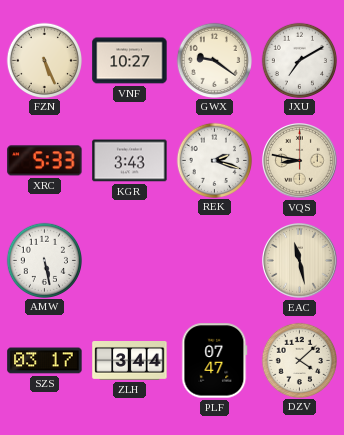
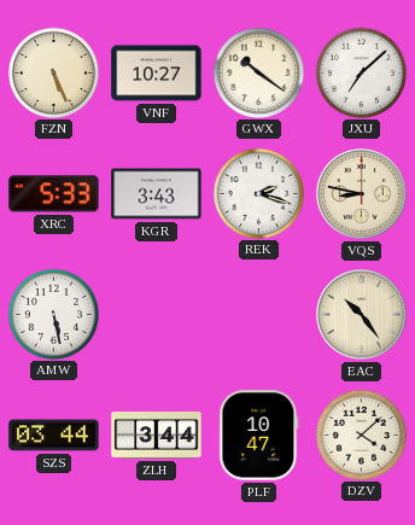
GWX: 9:21 -> 10:21
JXU: 7:10 -> 7:08
EAC: 11:28 -> 10:24
SZS: 03:17 -> 03:44
PLF: 07:47 -> 10:47
